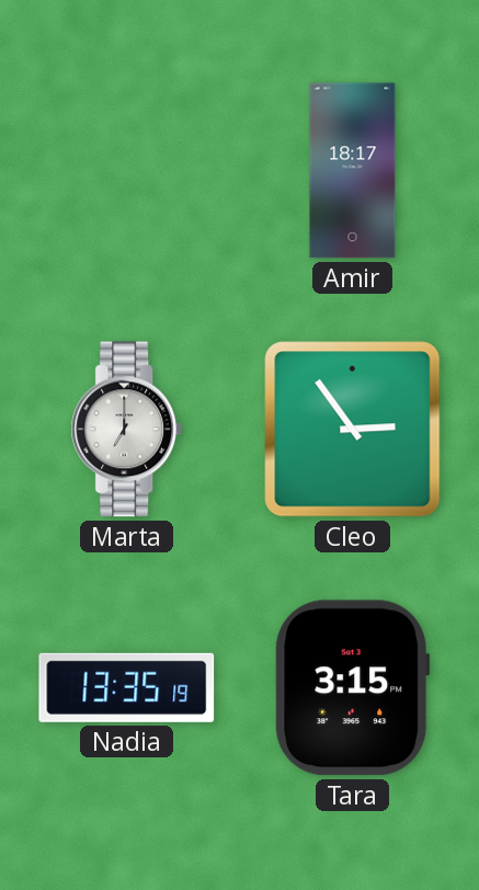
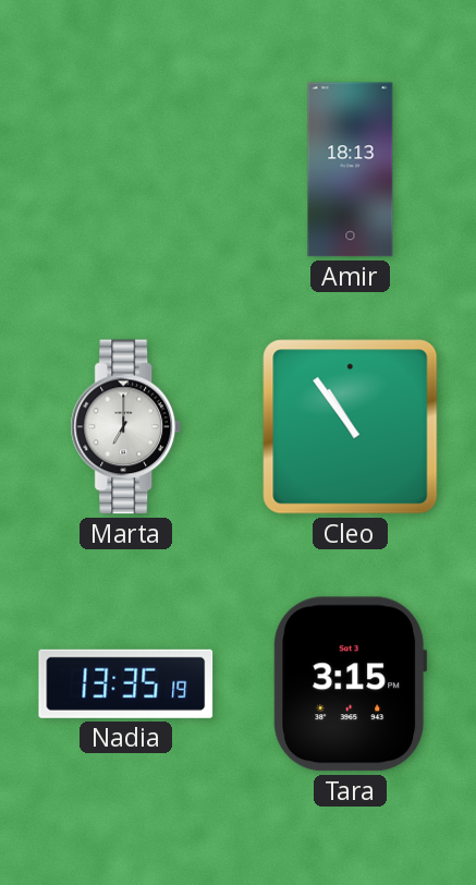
Amir: 18:17 -> 18:13
Cleo: 2:54 -> 10:54
